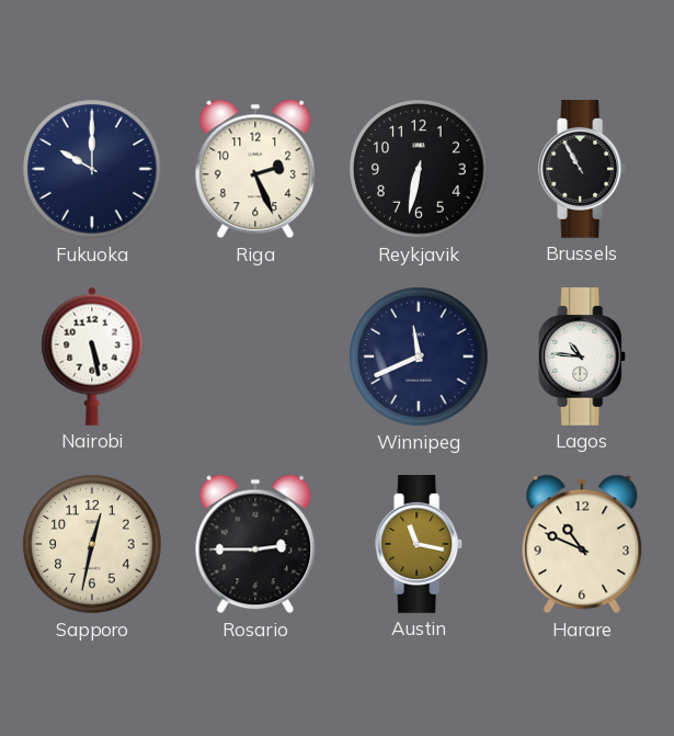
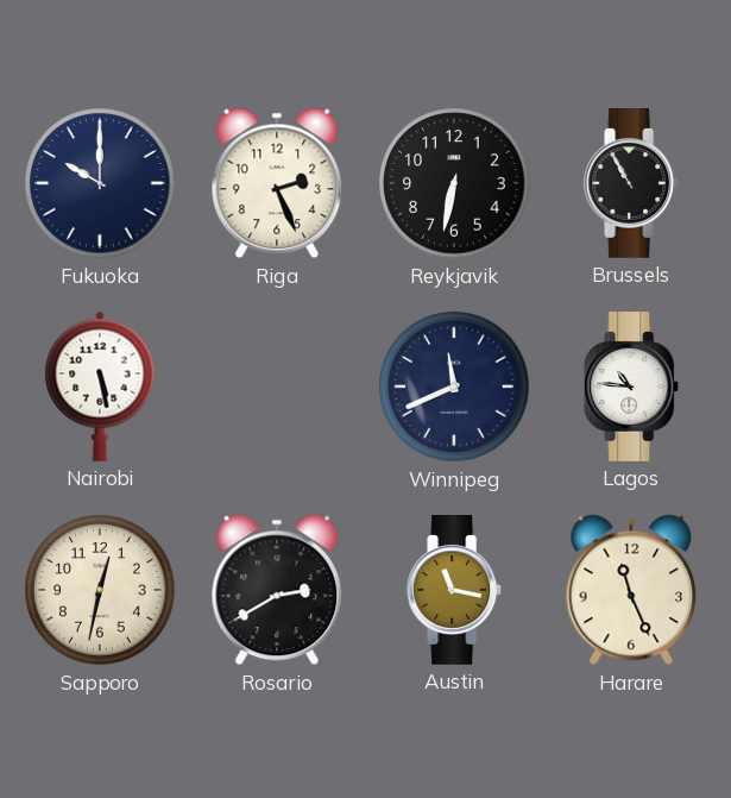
Rosario: 2:45 -> 2:40
Harare: 10:49 -> 11:26
